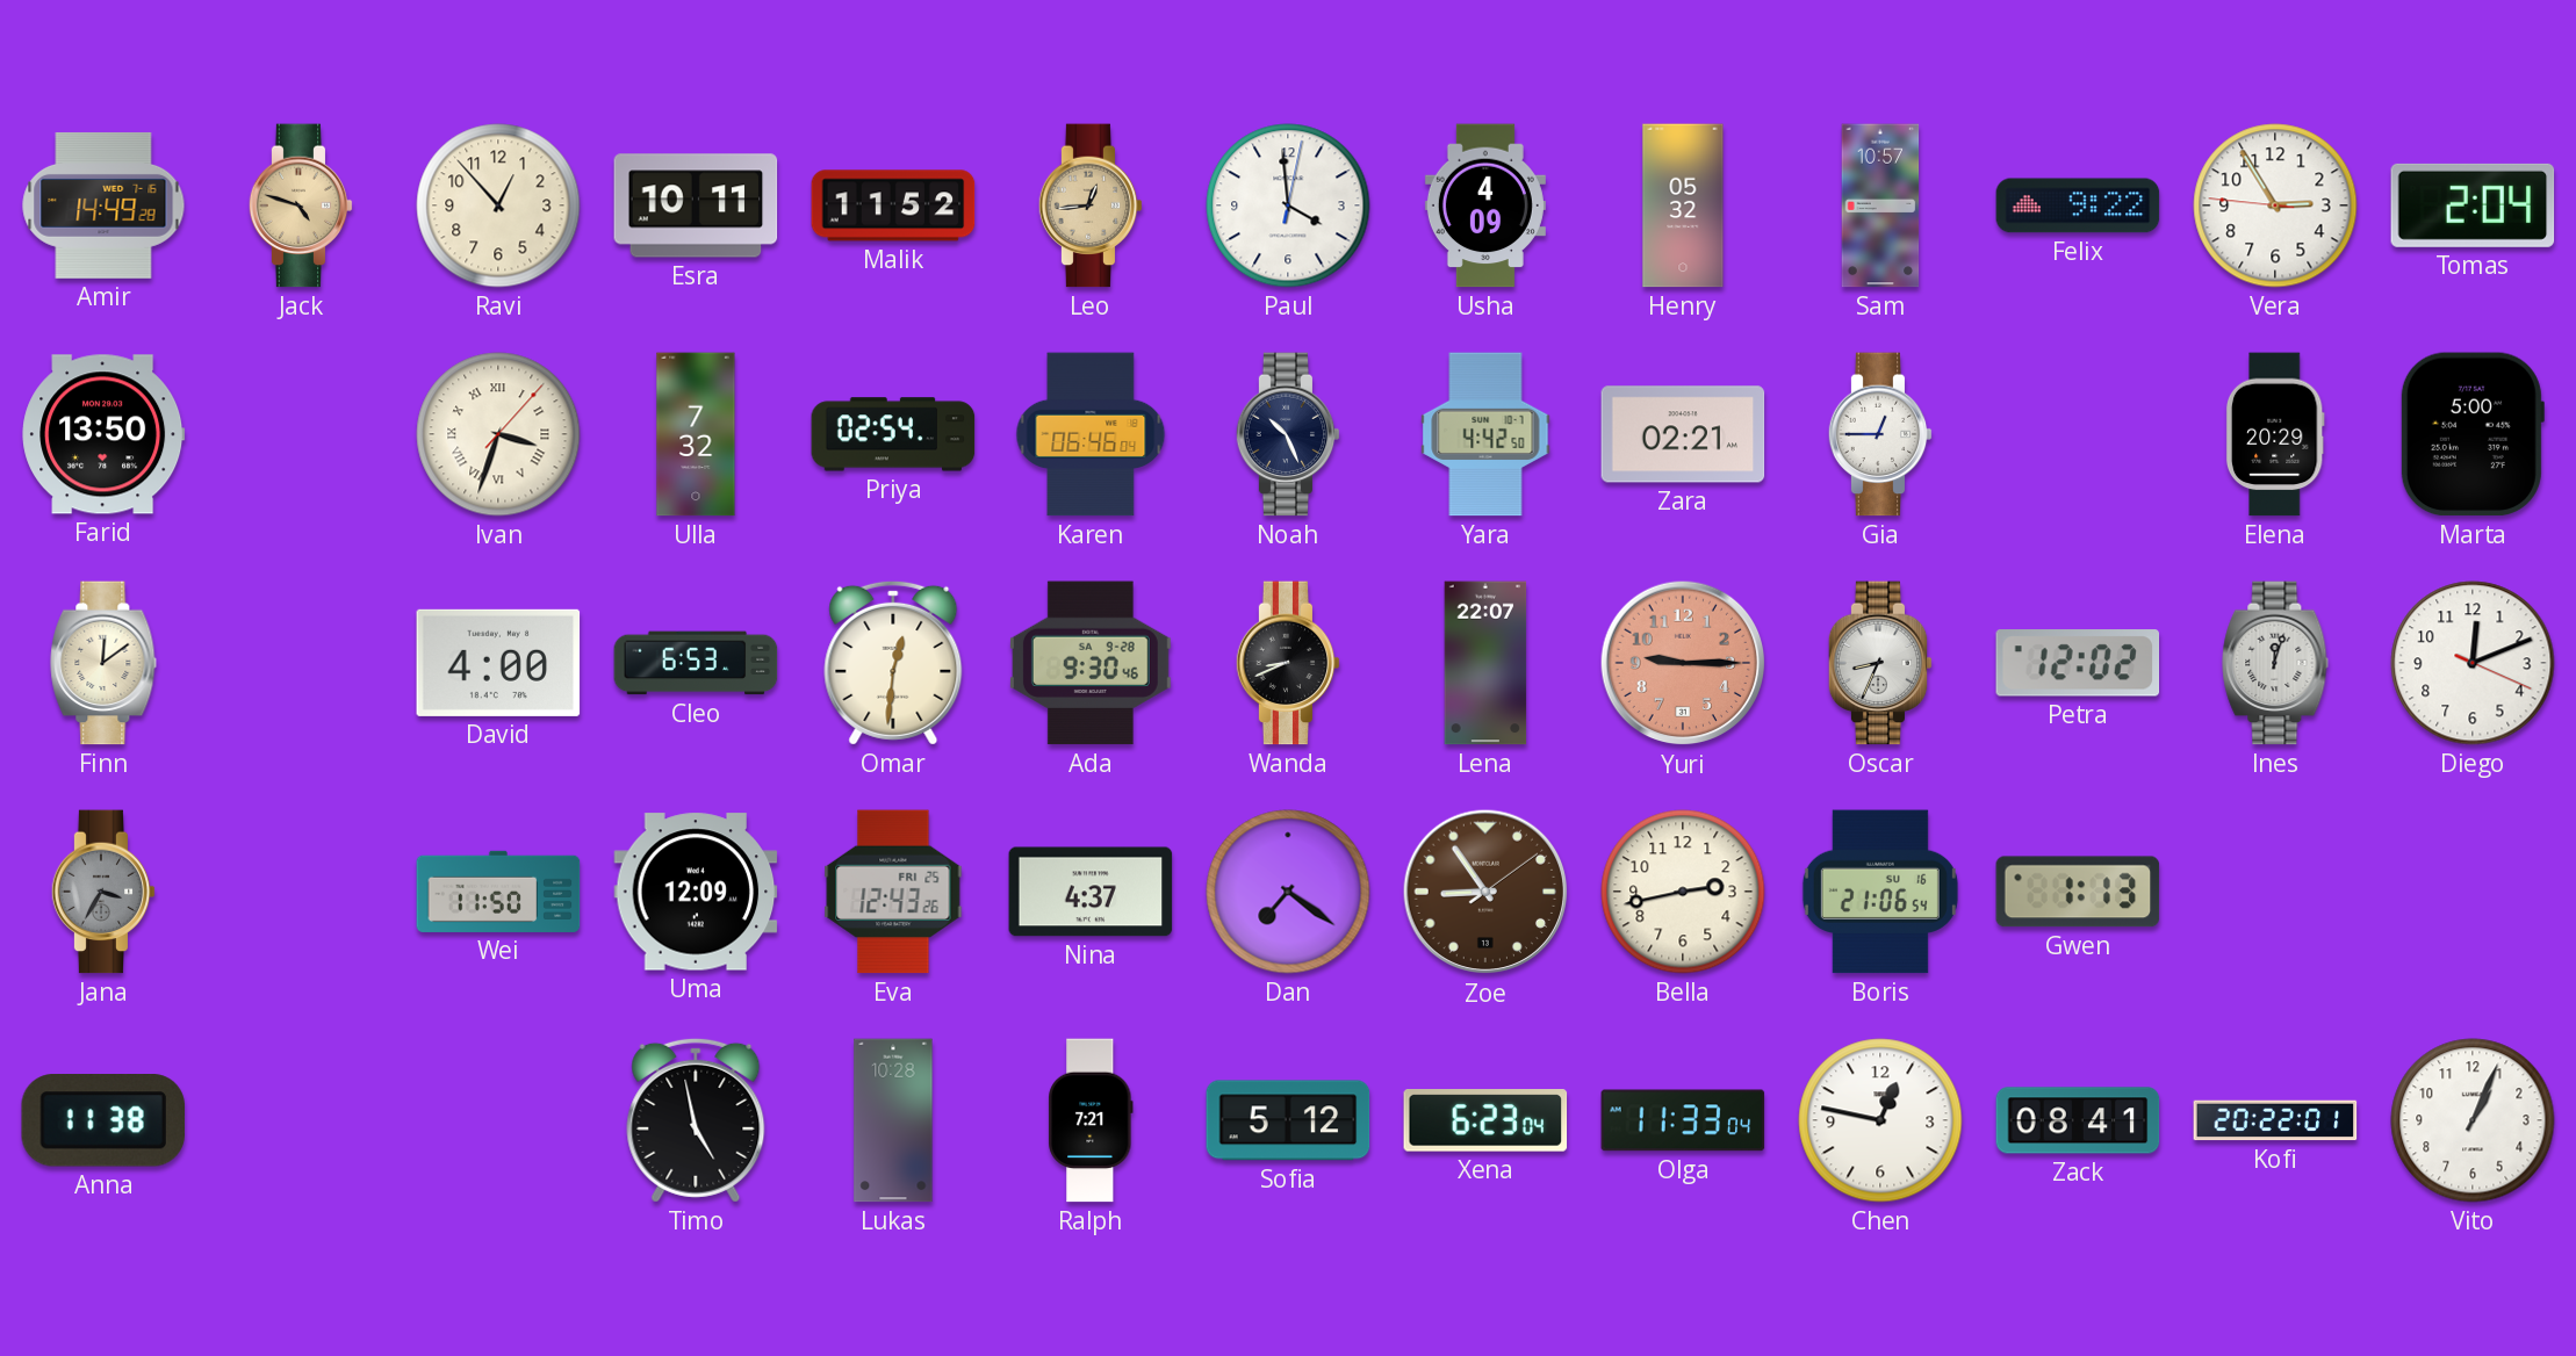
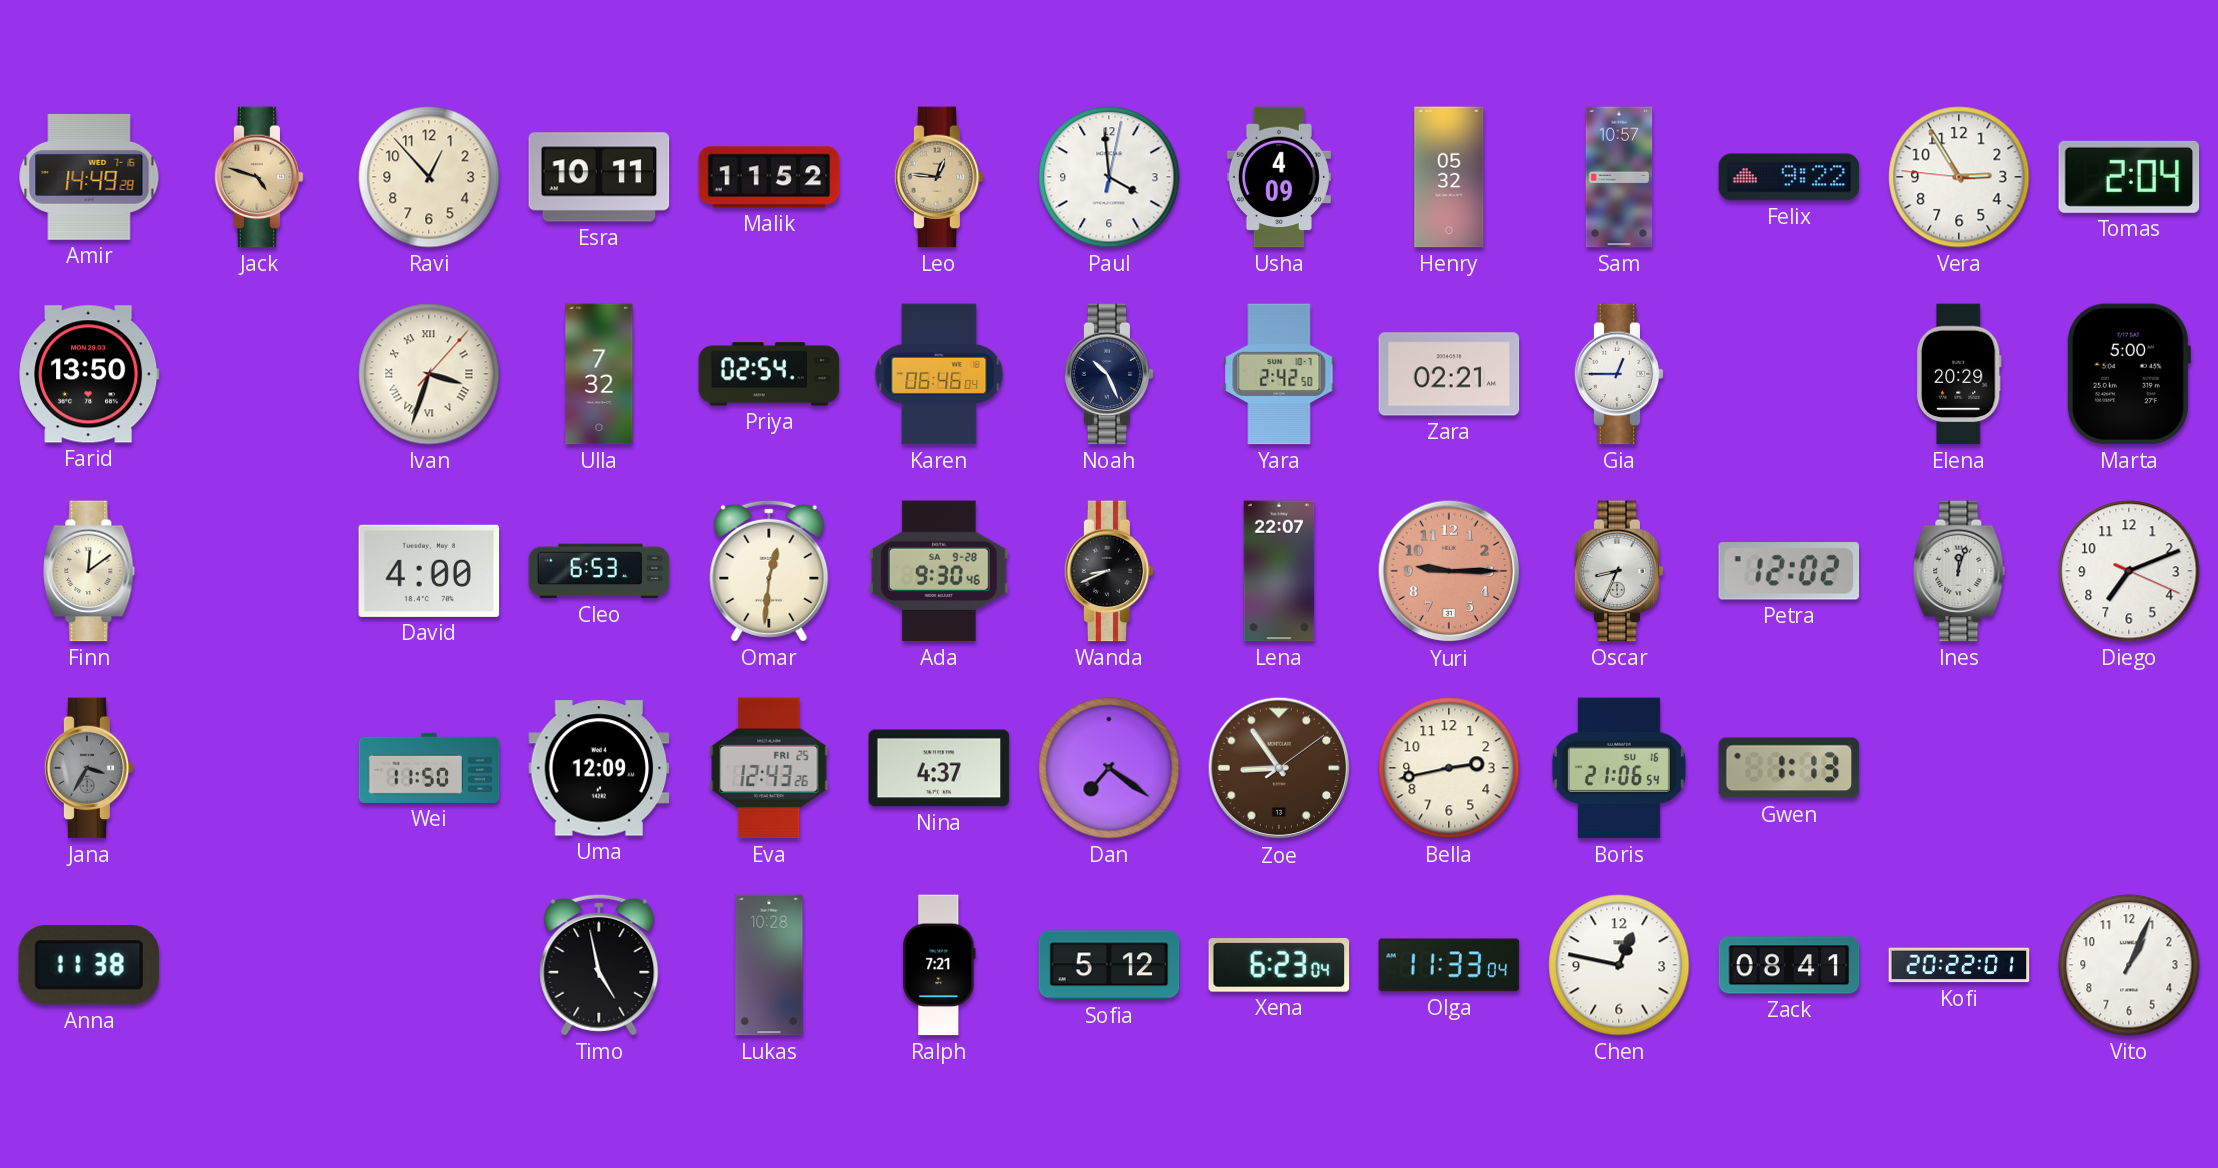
Leo: 12:44 -> 12:46
Yara: 4:42 -> 2:42
Diego: 12:11 -> 7:11
